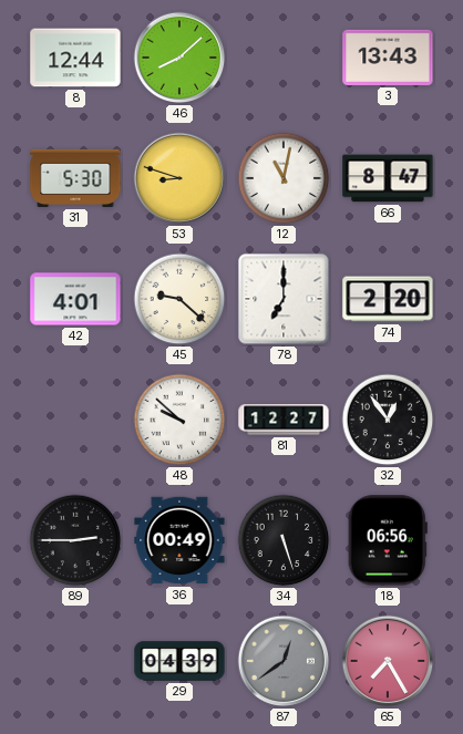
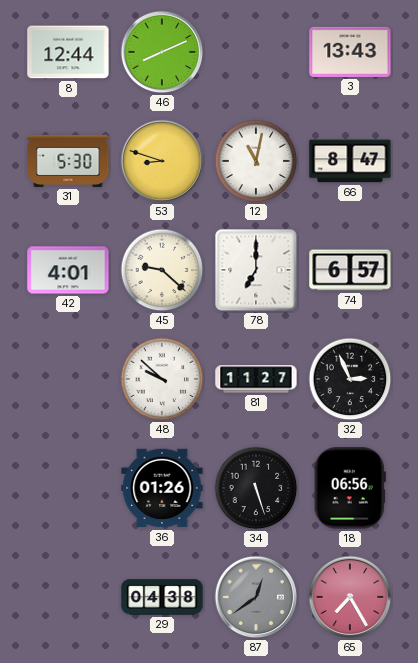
46: 8:08 -> 8:11
74: 2:20 -> 6:57
81: 12:27 -> 11:27
32: 12:54 -> 2:56
89: 2:45 -> none
36: 00:49 -> 01:26
29: 04:39 -> 04:38
